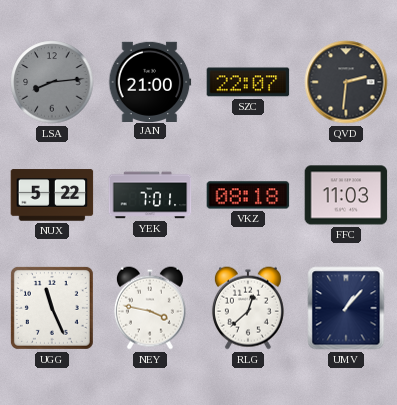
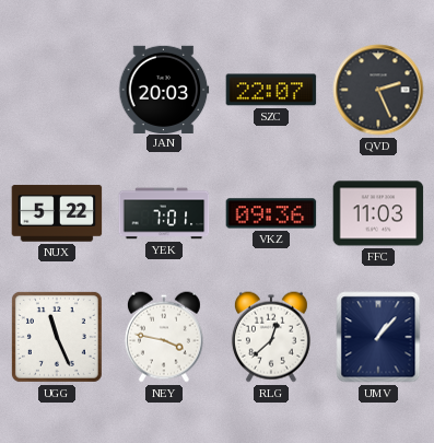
LSA: 8:14 -> none
JAN: 21:00 -> 20:03
QVD: 2:31 -> 2:26
VKZ: 08:18 -> 09:36
